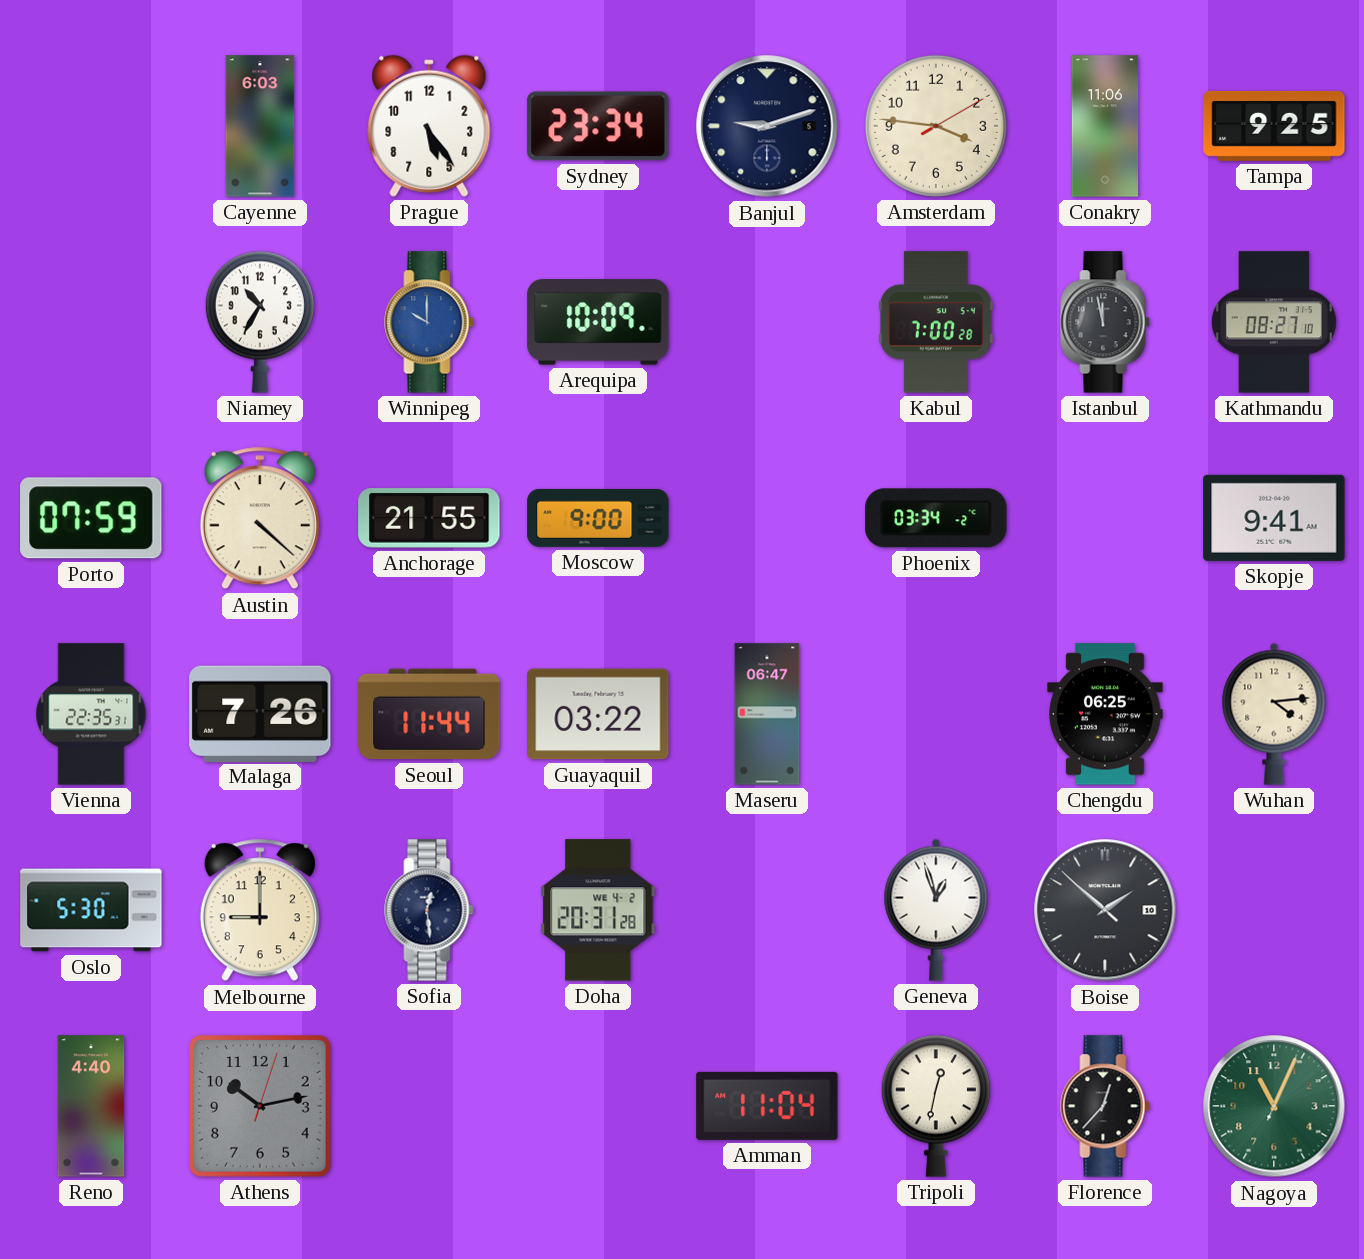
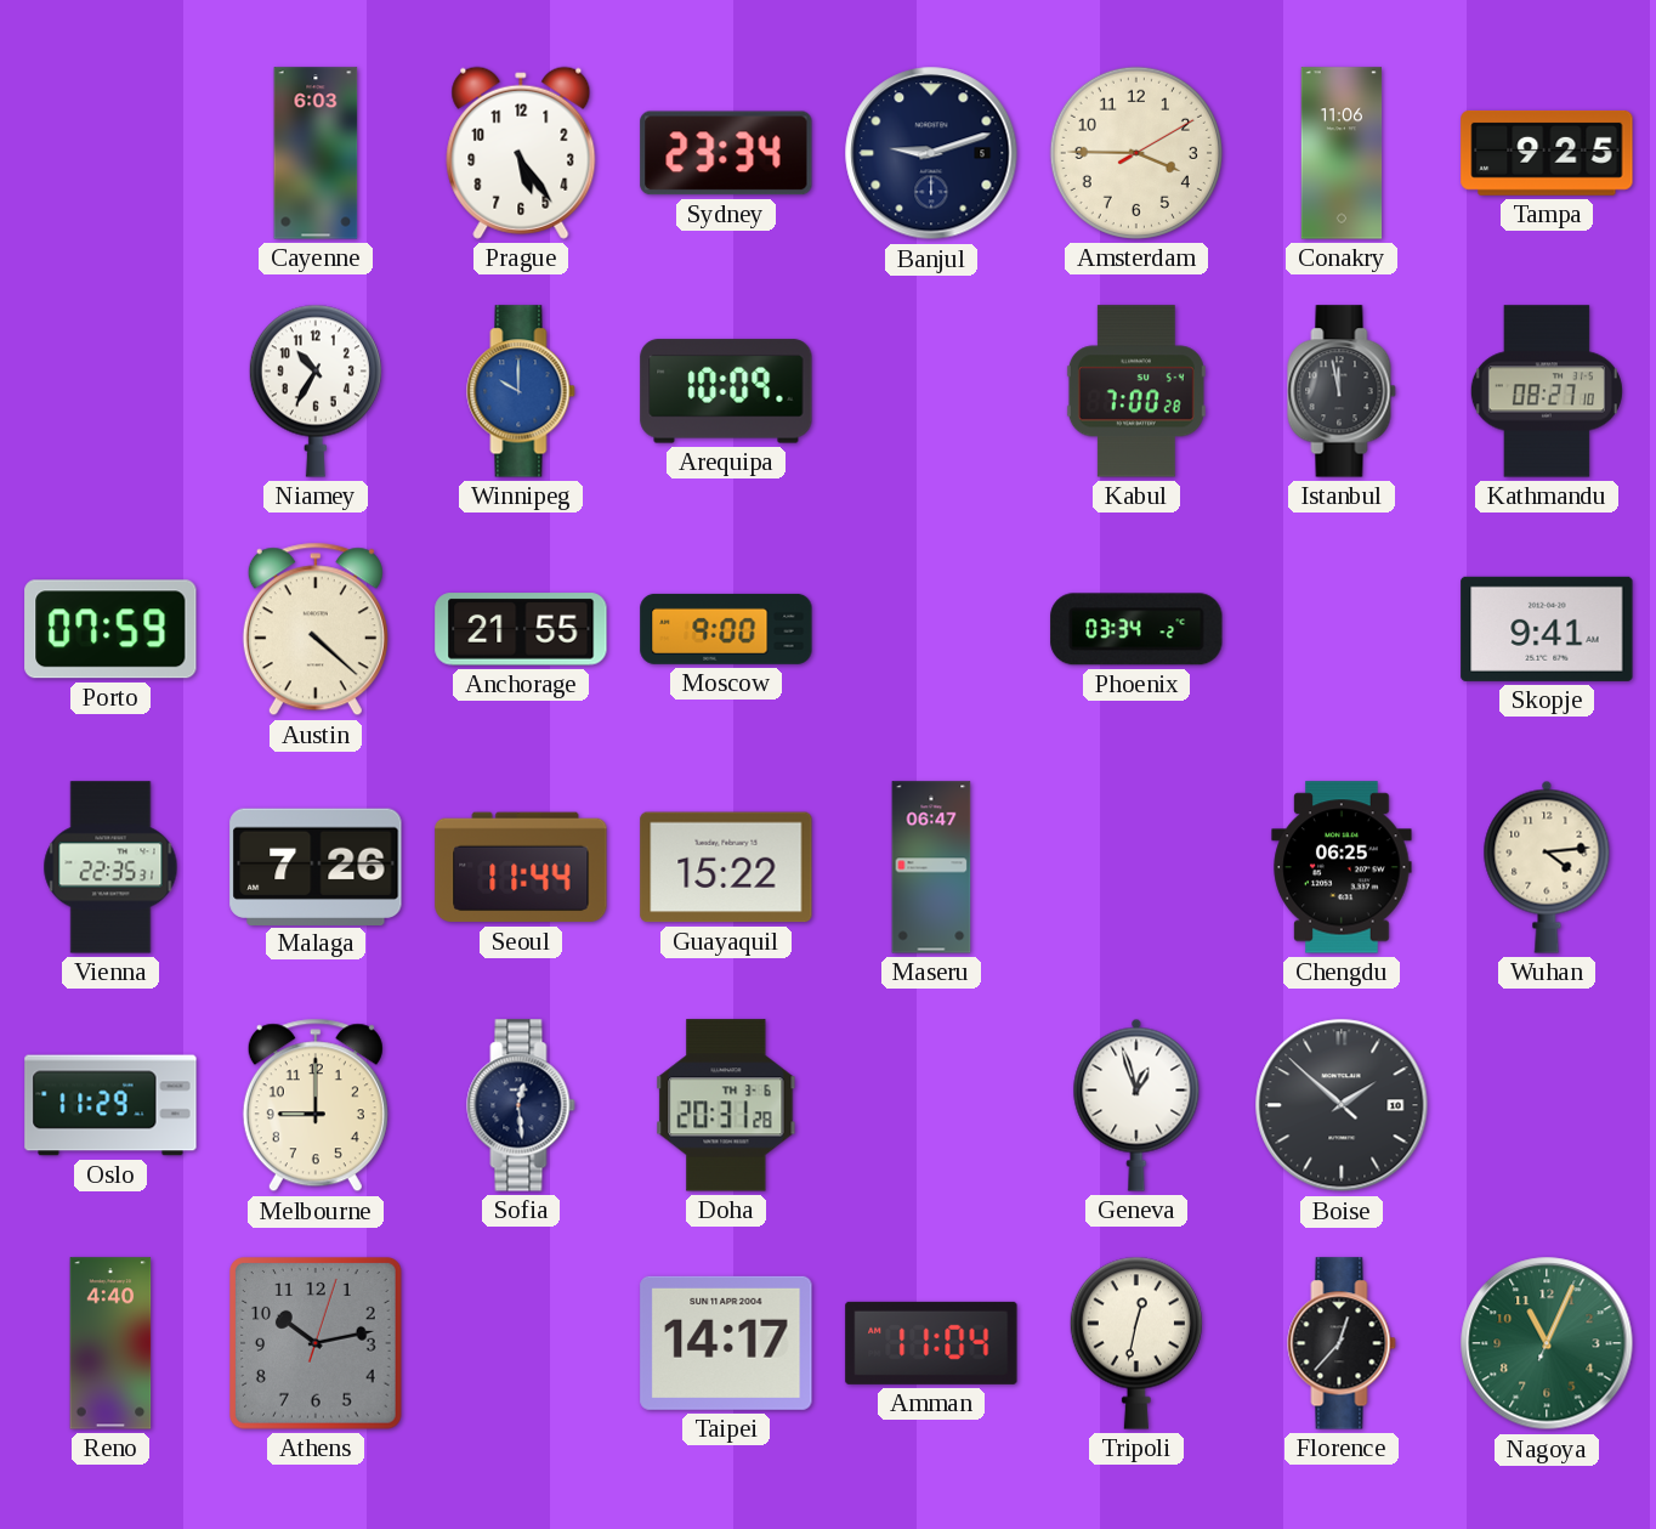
Amsterdam: 3:46 -> 3:45
Guayaquil: 03:22 -> 15:22
Oslo: 5:30 -> 11:29
Doha date: WE 4-2 -> TH 3-6
Taipei: none -> 14:17
